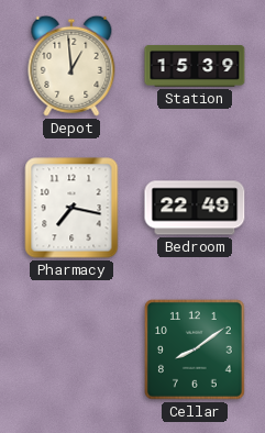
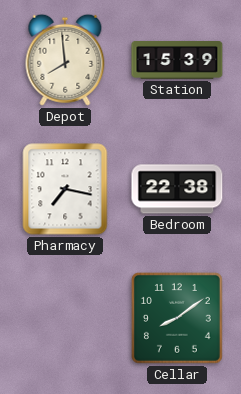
Depot: 12:59 -> 7:59
Bedroom: 22:49 -> 22:38
